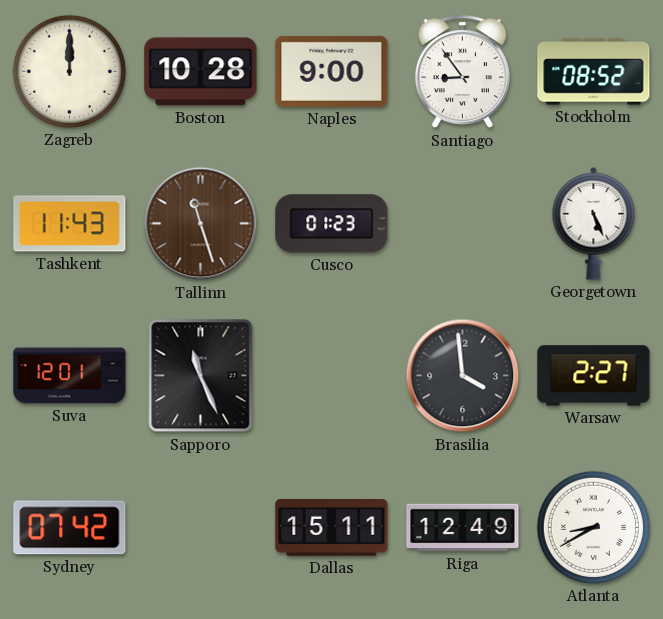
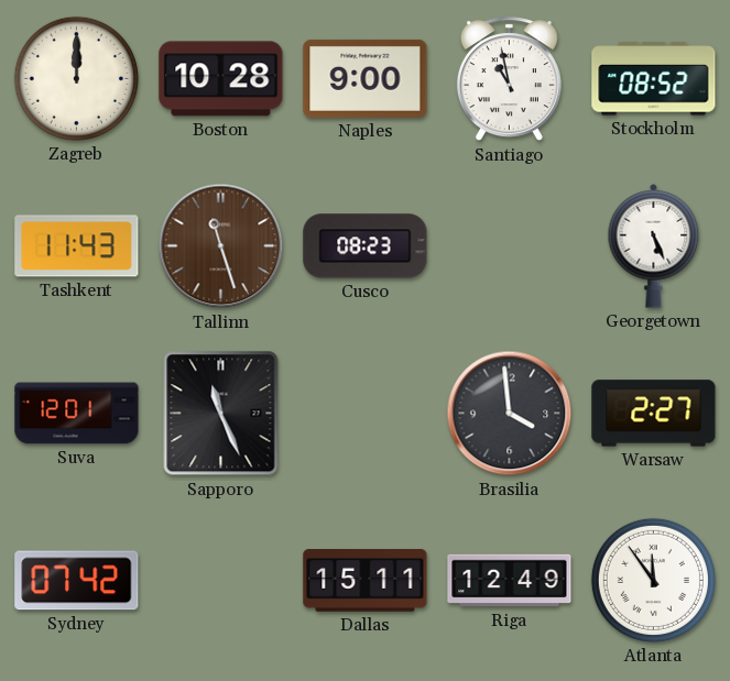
Santiago: 8:54 -> 10:58
Cusco: 01:23 -> 08:23
Atlanta: 8:40 -> 11:54
